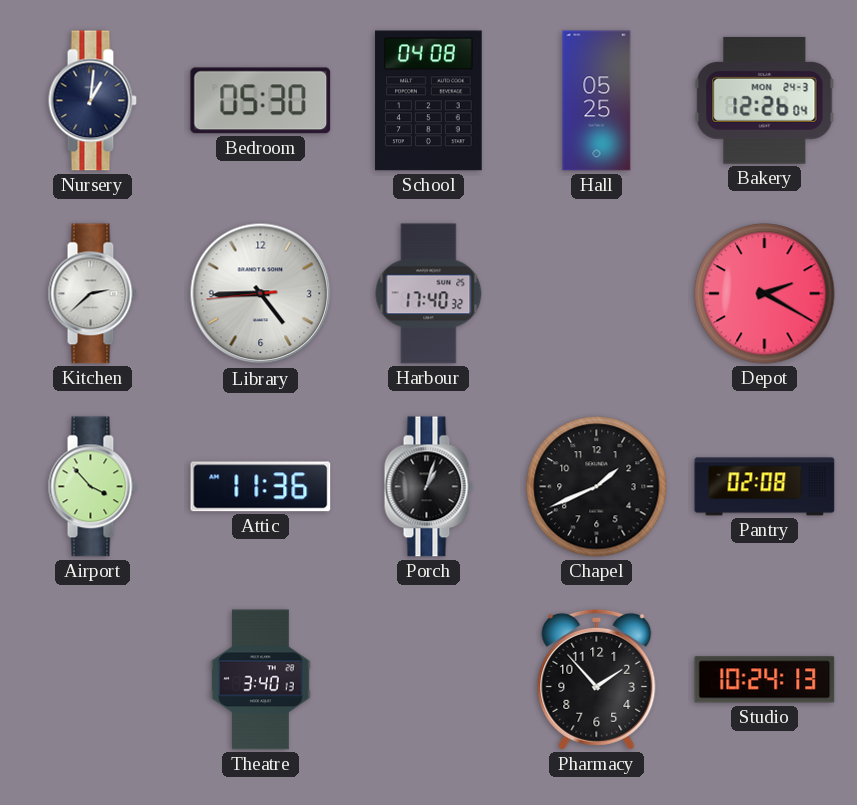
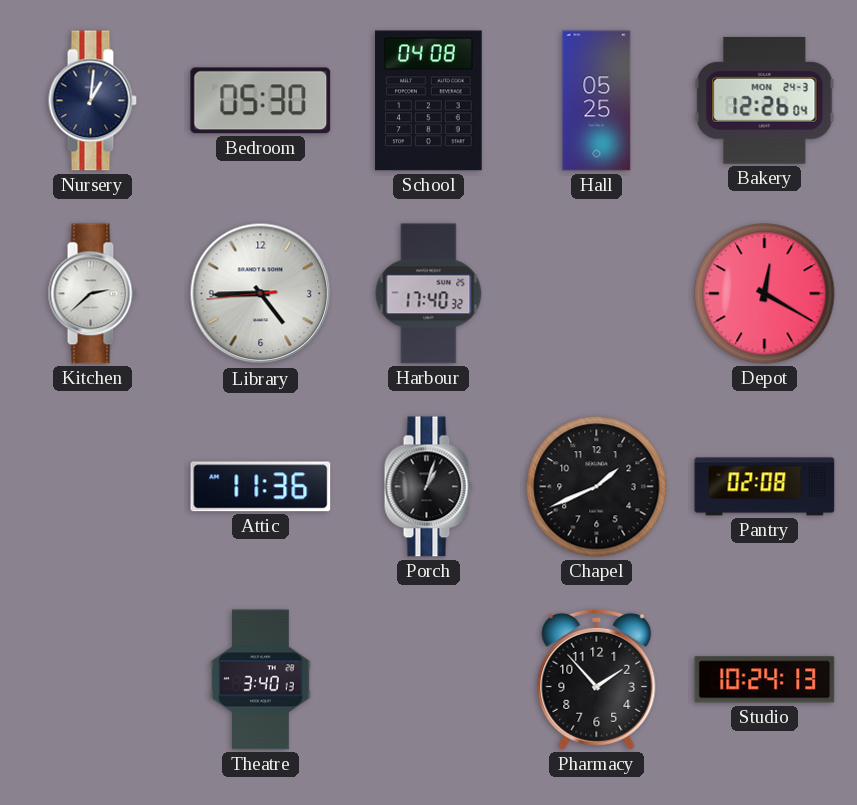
Depot: 2:20 -> 12:20
Airport: 3:53 -> none
